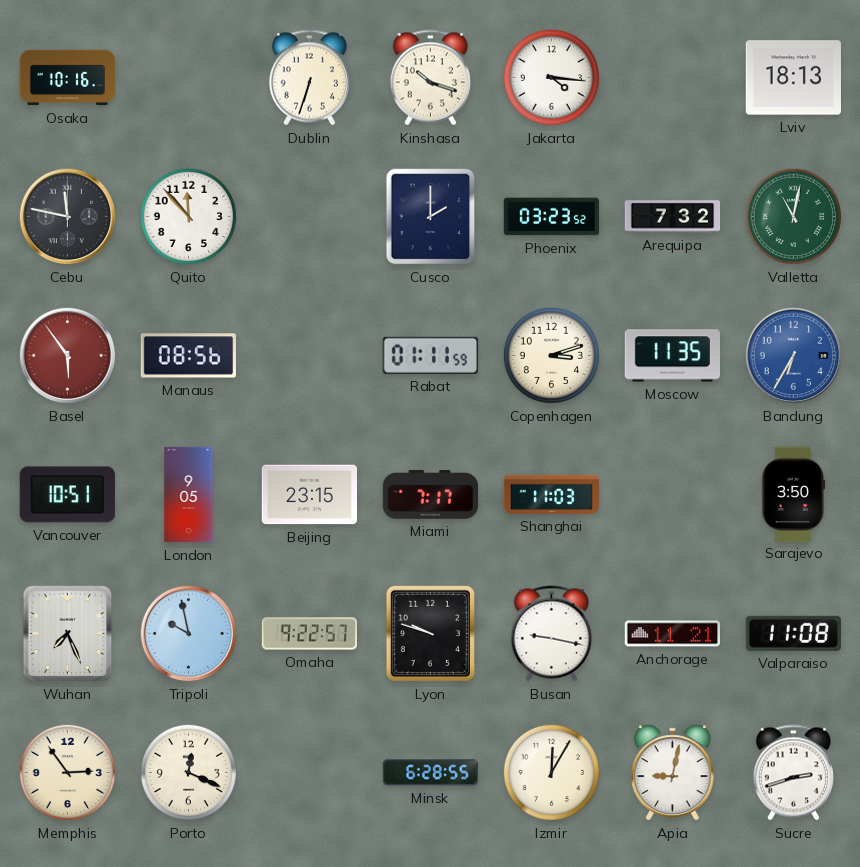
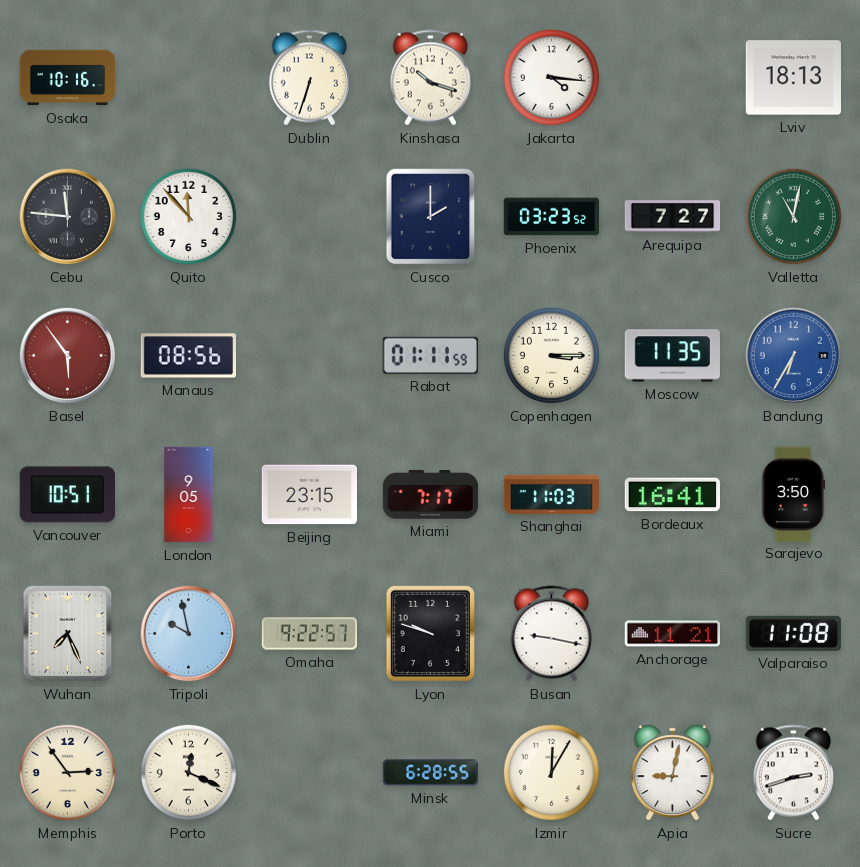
Cebu: 11:47 -> 11:46
Arequipa: 7:32 -> 7:27
Copenhagen: 3:12 -> 3:15
Bordeaux: none -> 16:41
